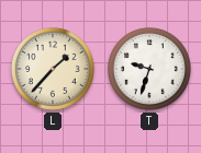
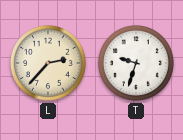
L: 1:37 -> 2:37
